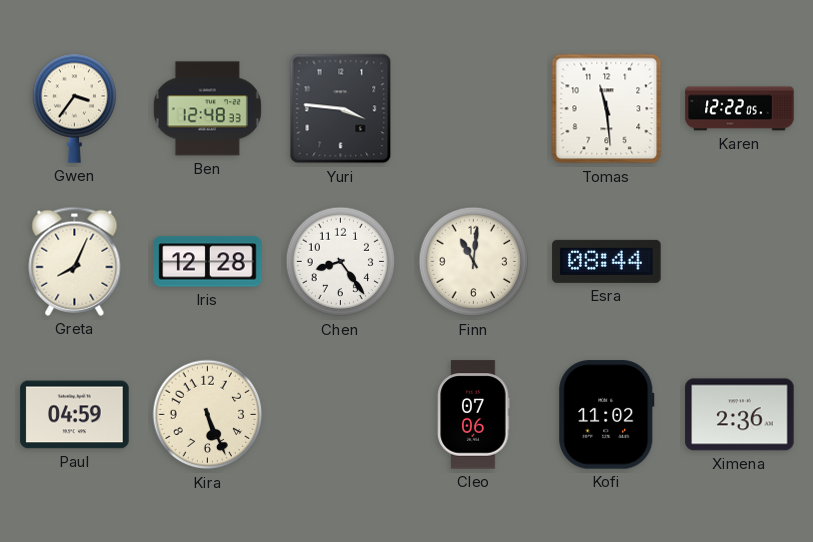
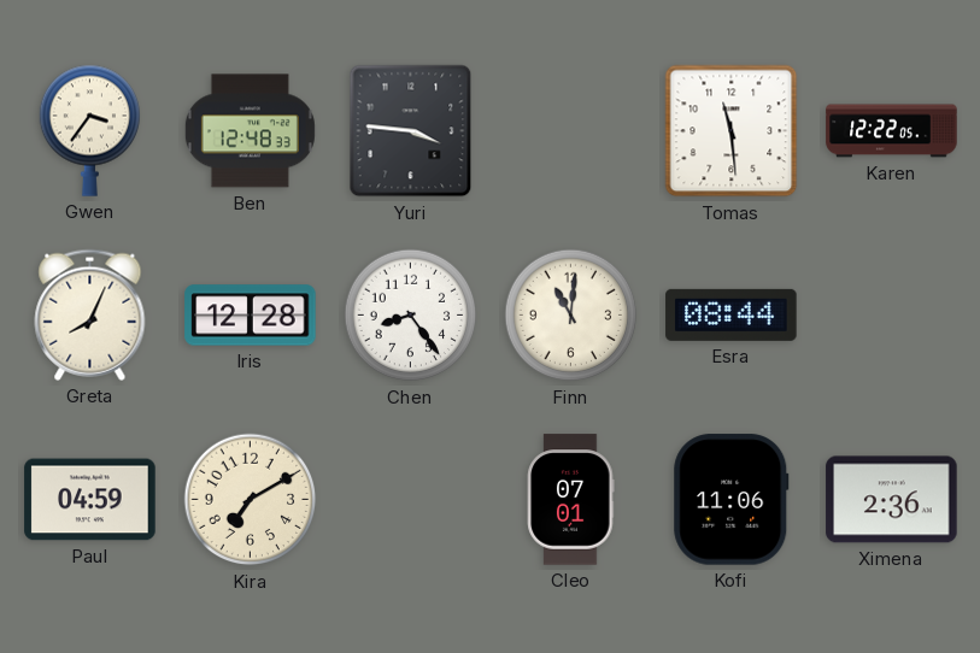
Kira: 5:26 -> 7:10
Cleo: 07:06 -> 07:01
Kofi: 11:02 -> 11:06
